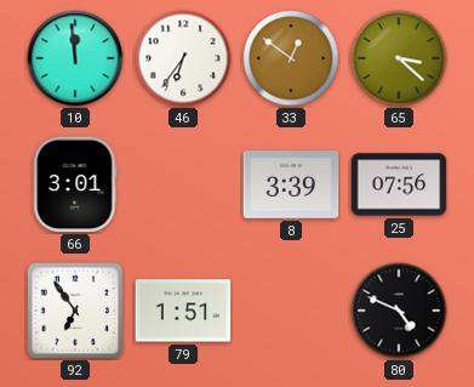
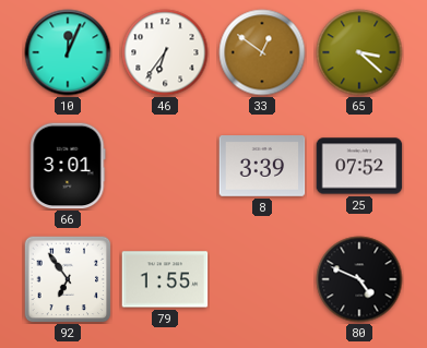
10: 11:59 -> 12:04
25: 07:56 -> 07:52
79: 1:51 -> 1:55
